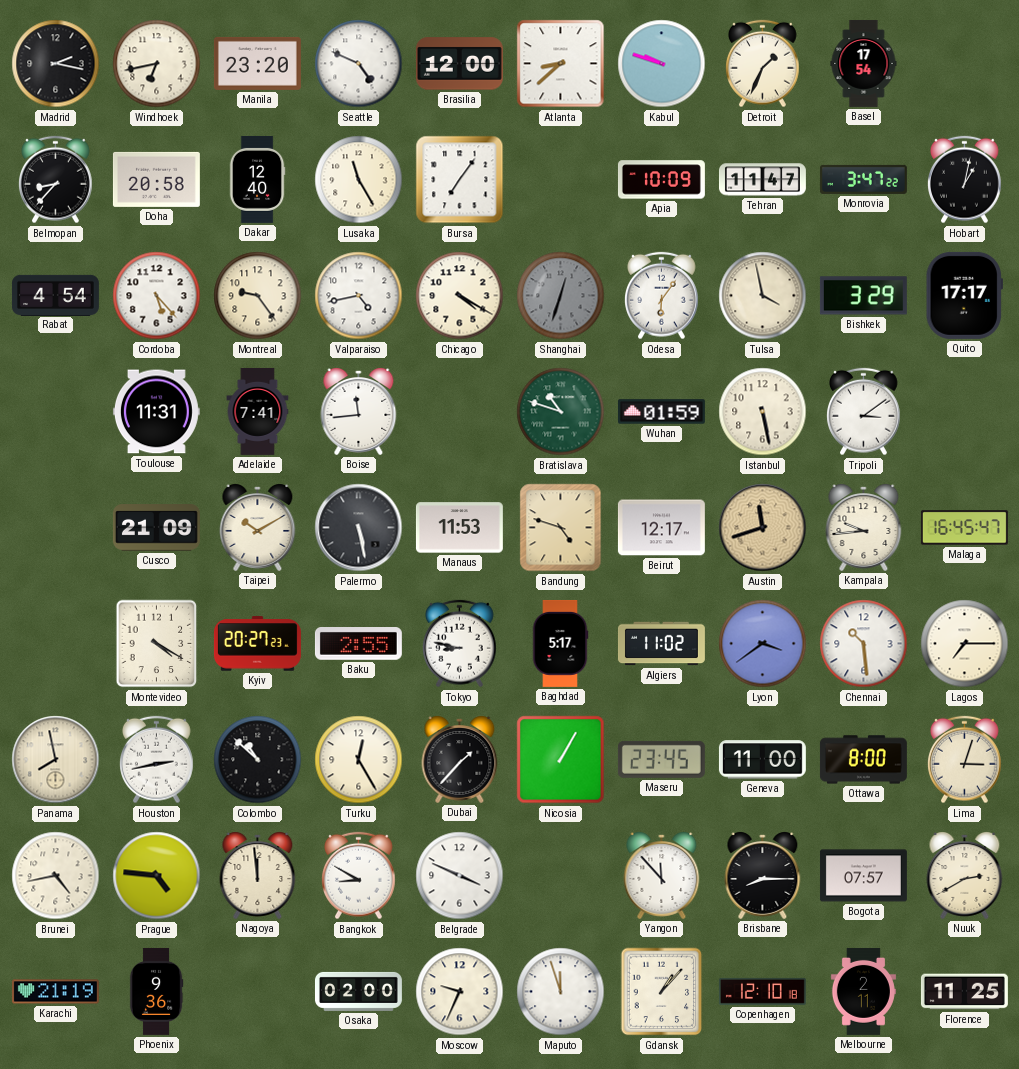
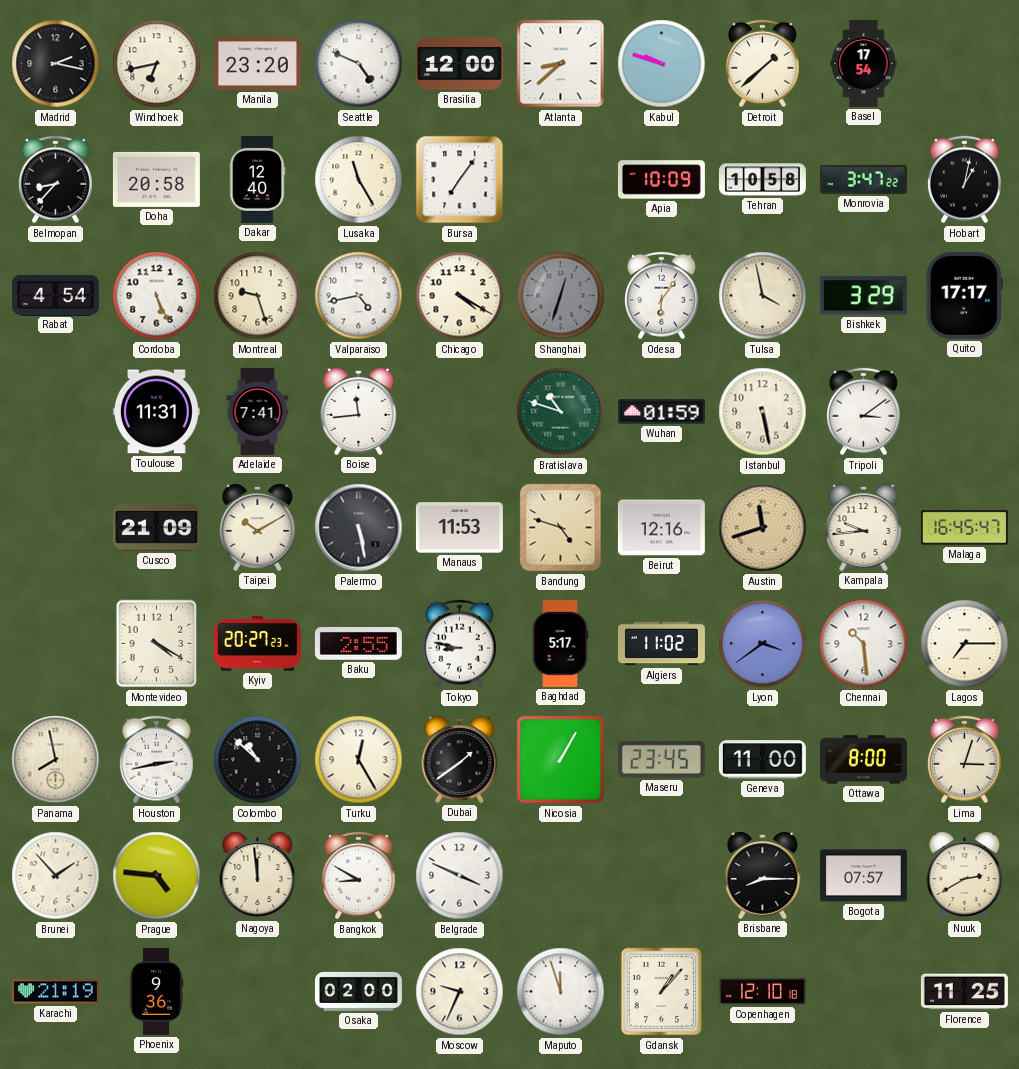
Detroit: 1:34 -> 1:38
Tehran: 11:47 -> 10:58
Cordoba: 5:23 -> 5:26
Montreal: 9:24 -> 9:27
Beirut: 12:17 -> 12:16
Dubai: 1:37 -> 1:39
Brunei: 4:43 -> 1:53
Yangon: 11:53 -> none
Melbourne: 2:11 -> none
